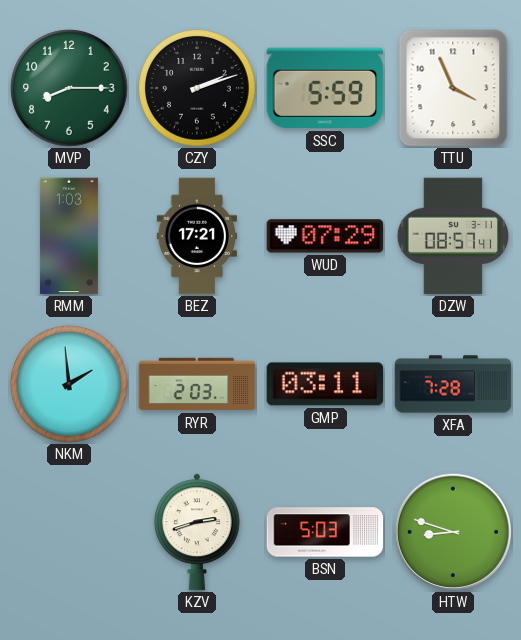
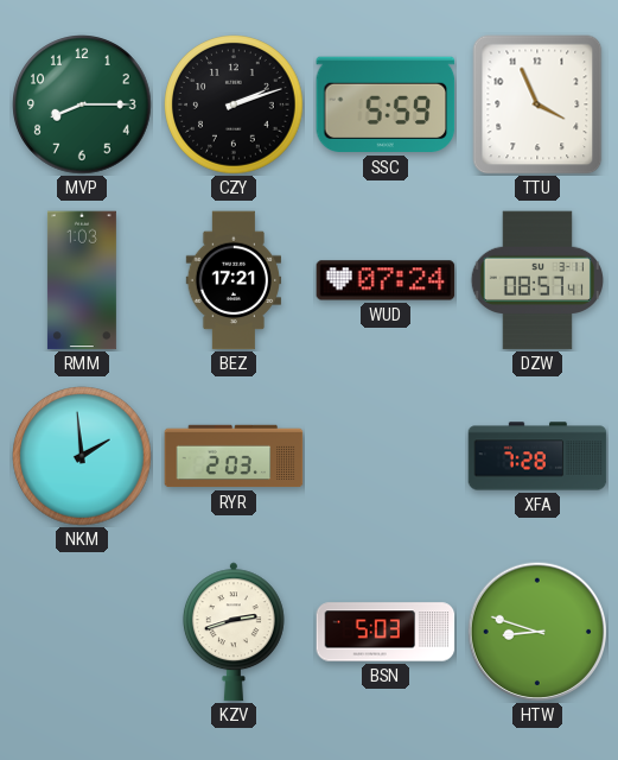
WUD: 07:29 -> 07:24
GMP: 03:11 -> none
